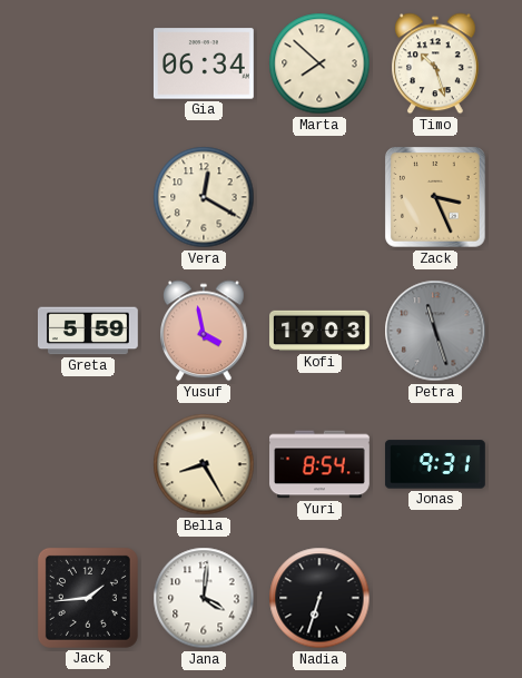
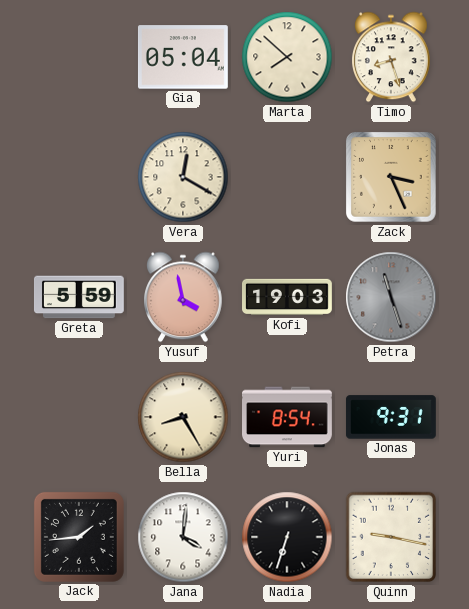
Gia: 06:34 -> 05:04
Timo: 10:27 -> 8:27
Quinn: none -> 9:17
